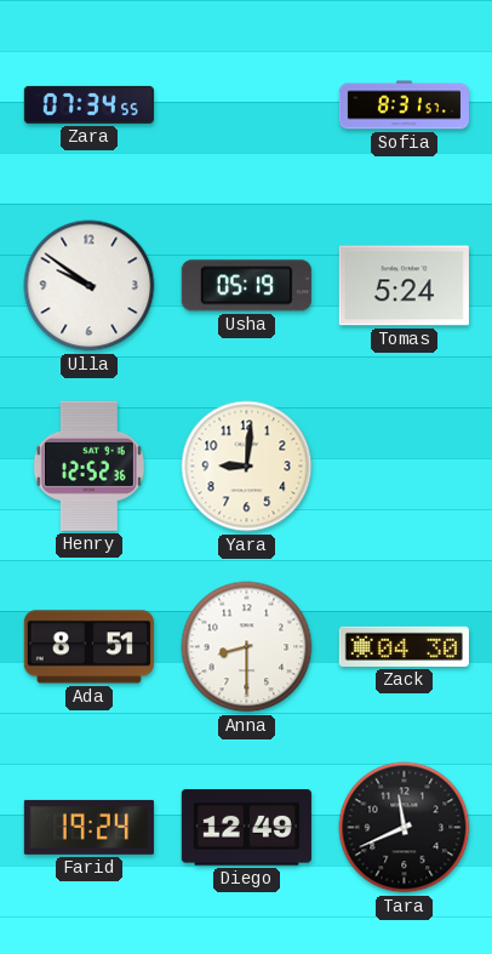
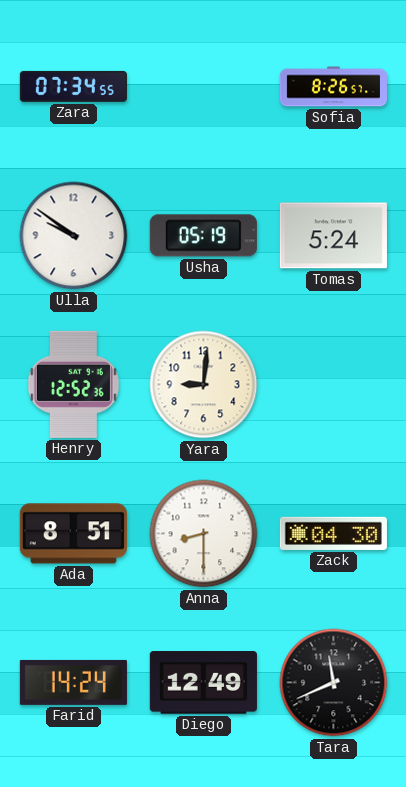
Sofia: 8:31 -> 8:26
Farid: 19:24 -> 14:24
